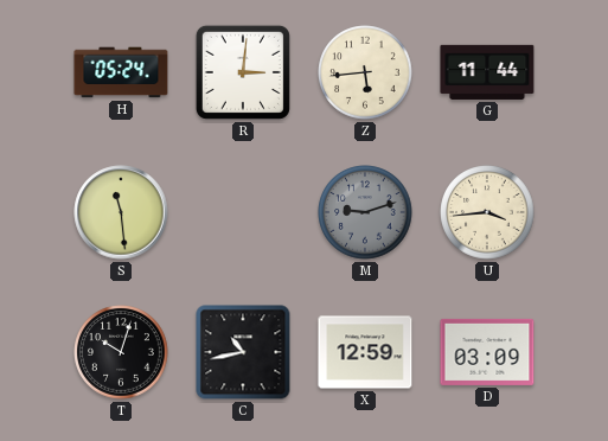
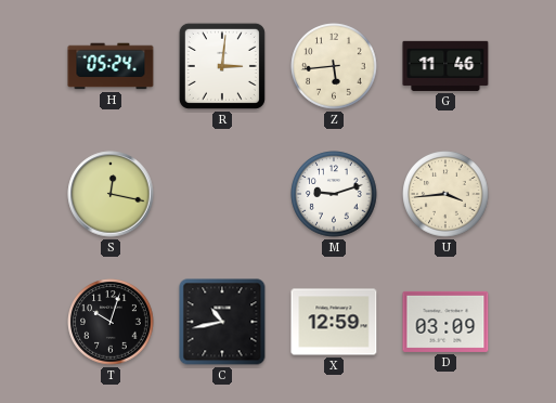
G: 11:44 -> 11:46
S: 11:29 -> 12:17
M dial: grey -> white
